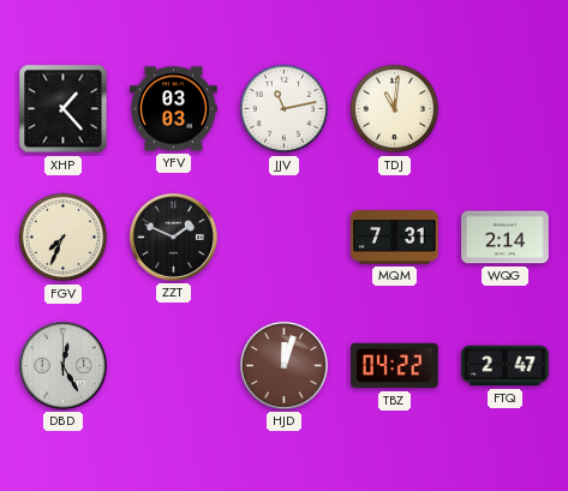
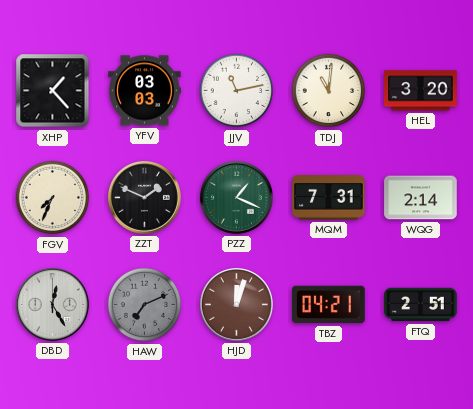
HEL: none -> 3:20
PZZ: none -> 1:19
HAW: none -> 7:11
TBZ: 04:22 -> 04:21
FTQ: 2:47 -> 2:51
